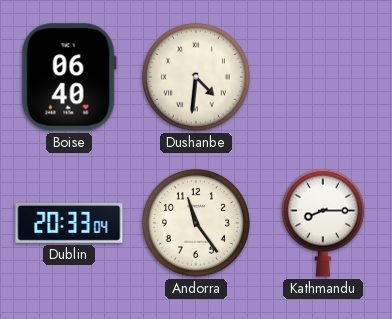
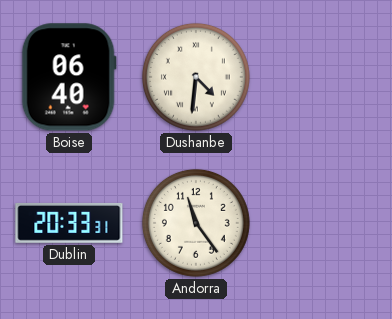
Dublin: 20:33:04 -> 20:33:31
Kathmandu: 8:15 -> none
